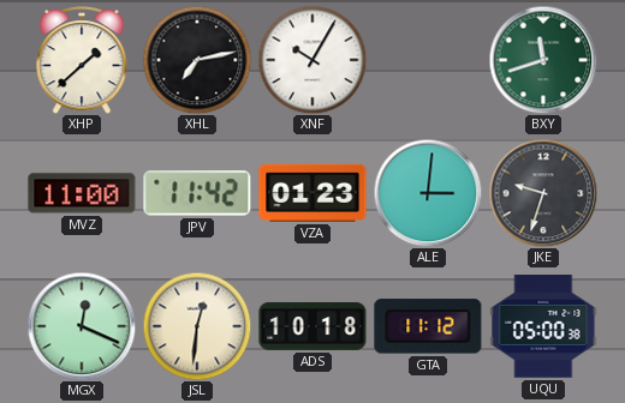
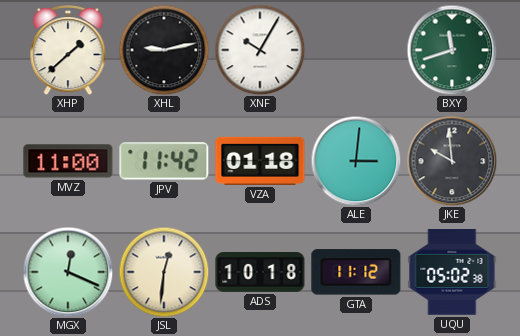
XHL: 7:13 -> 9:13
VZA: 01:23 -> 01:18
JKE: 9:33 -> 9:59
UQU: 05:00 -> 05:02
